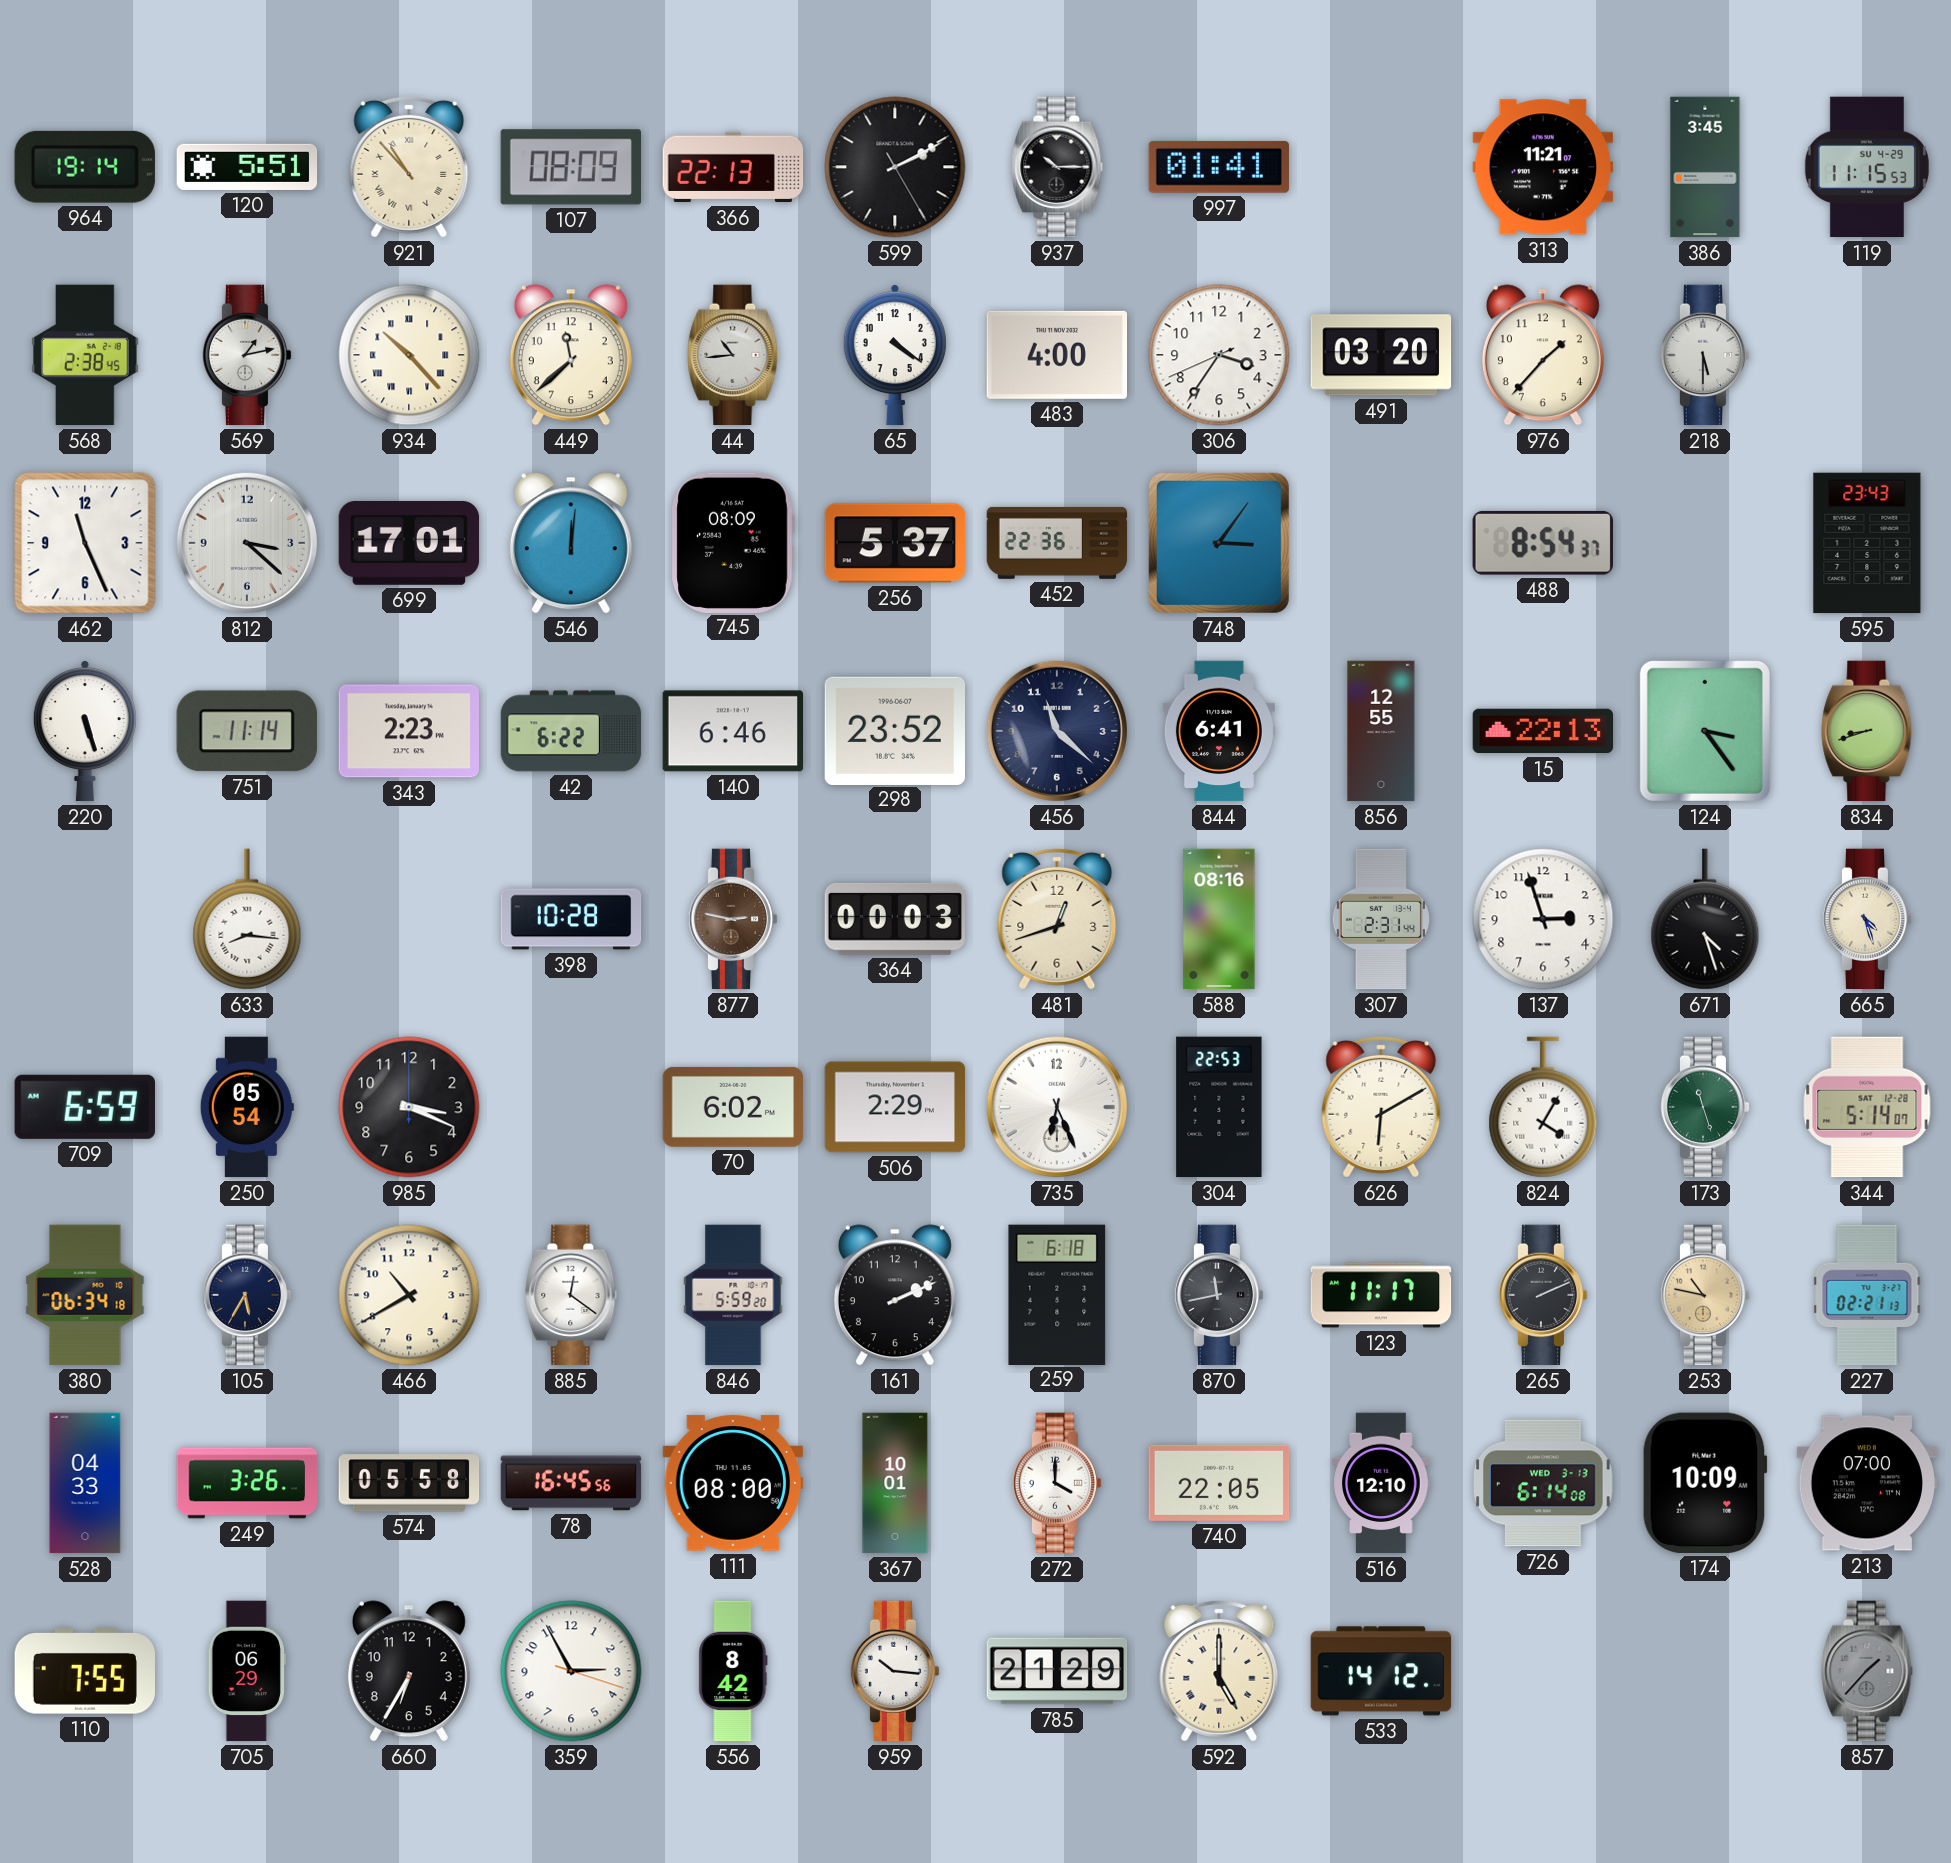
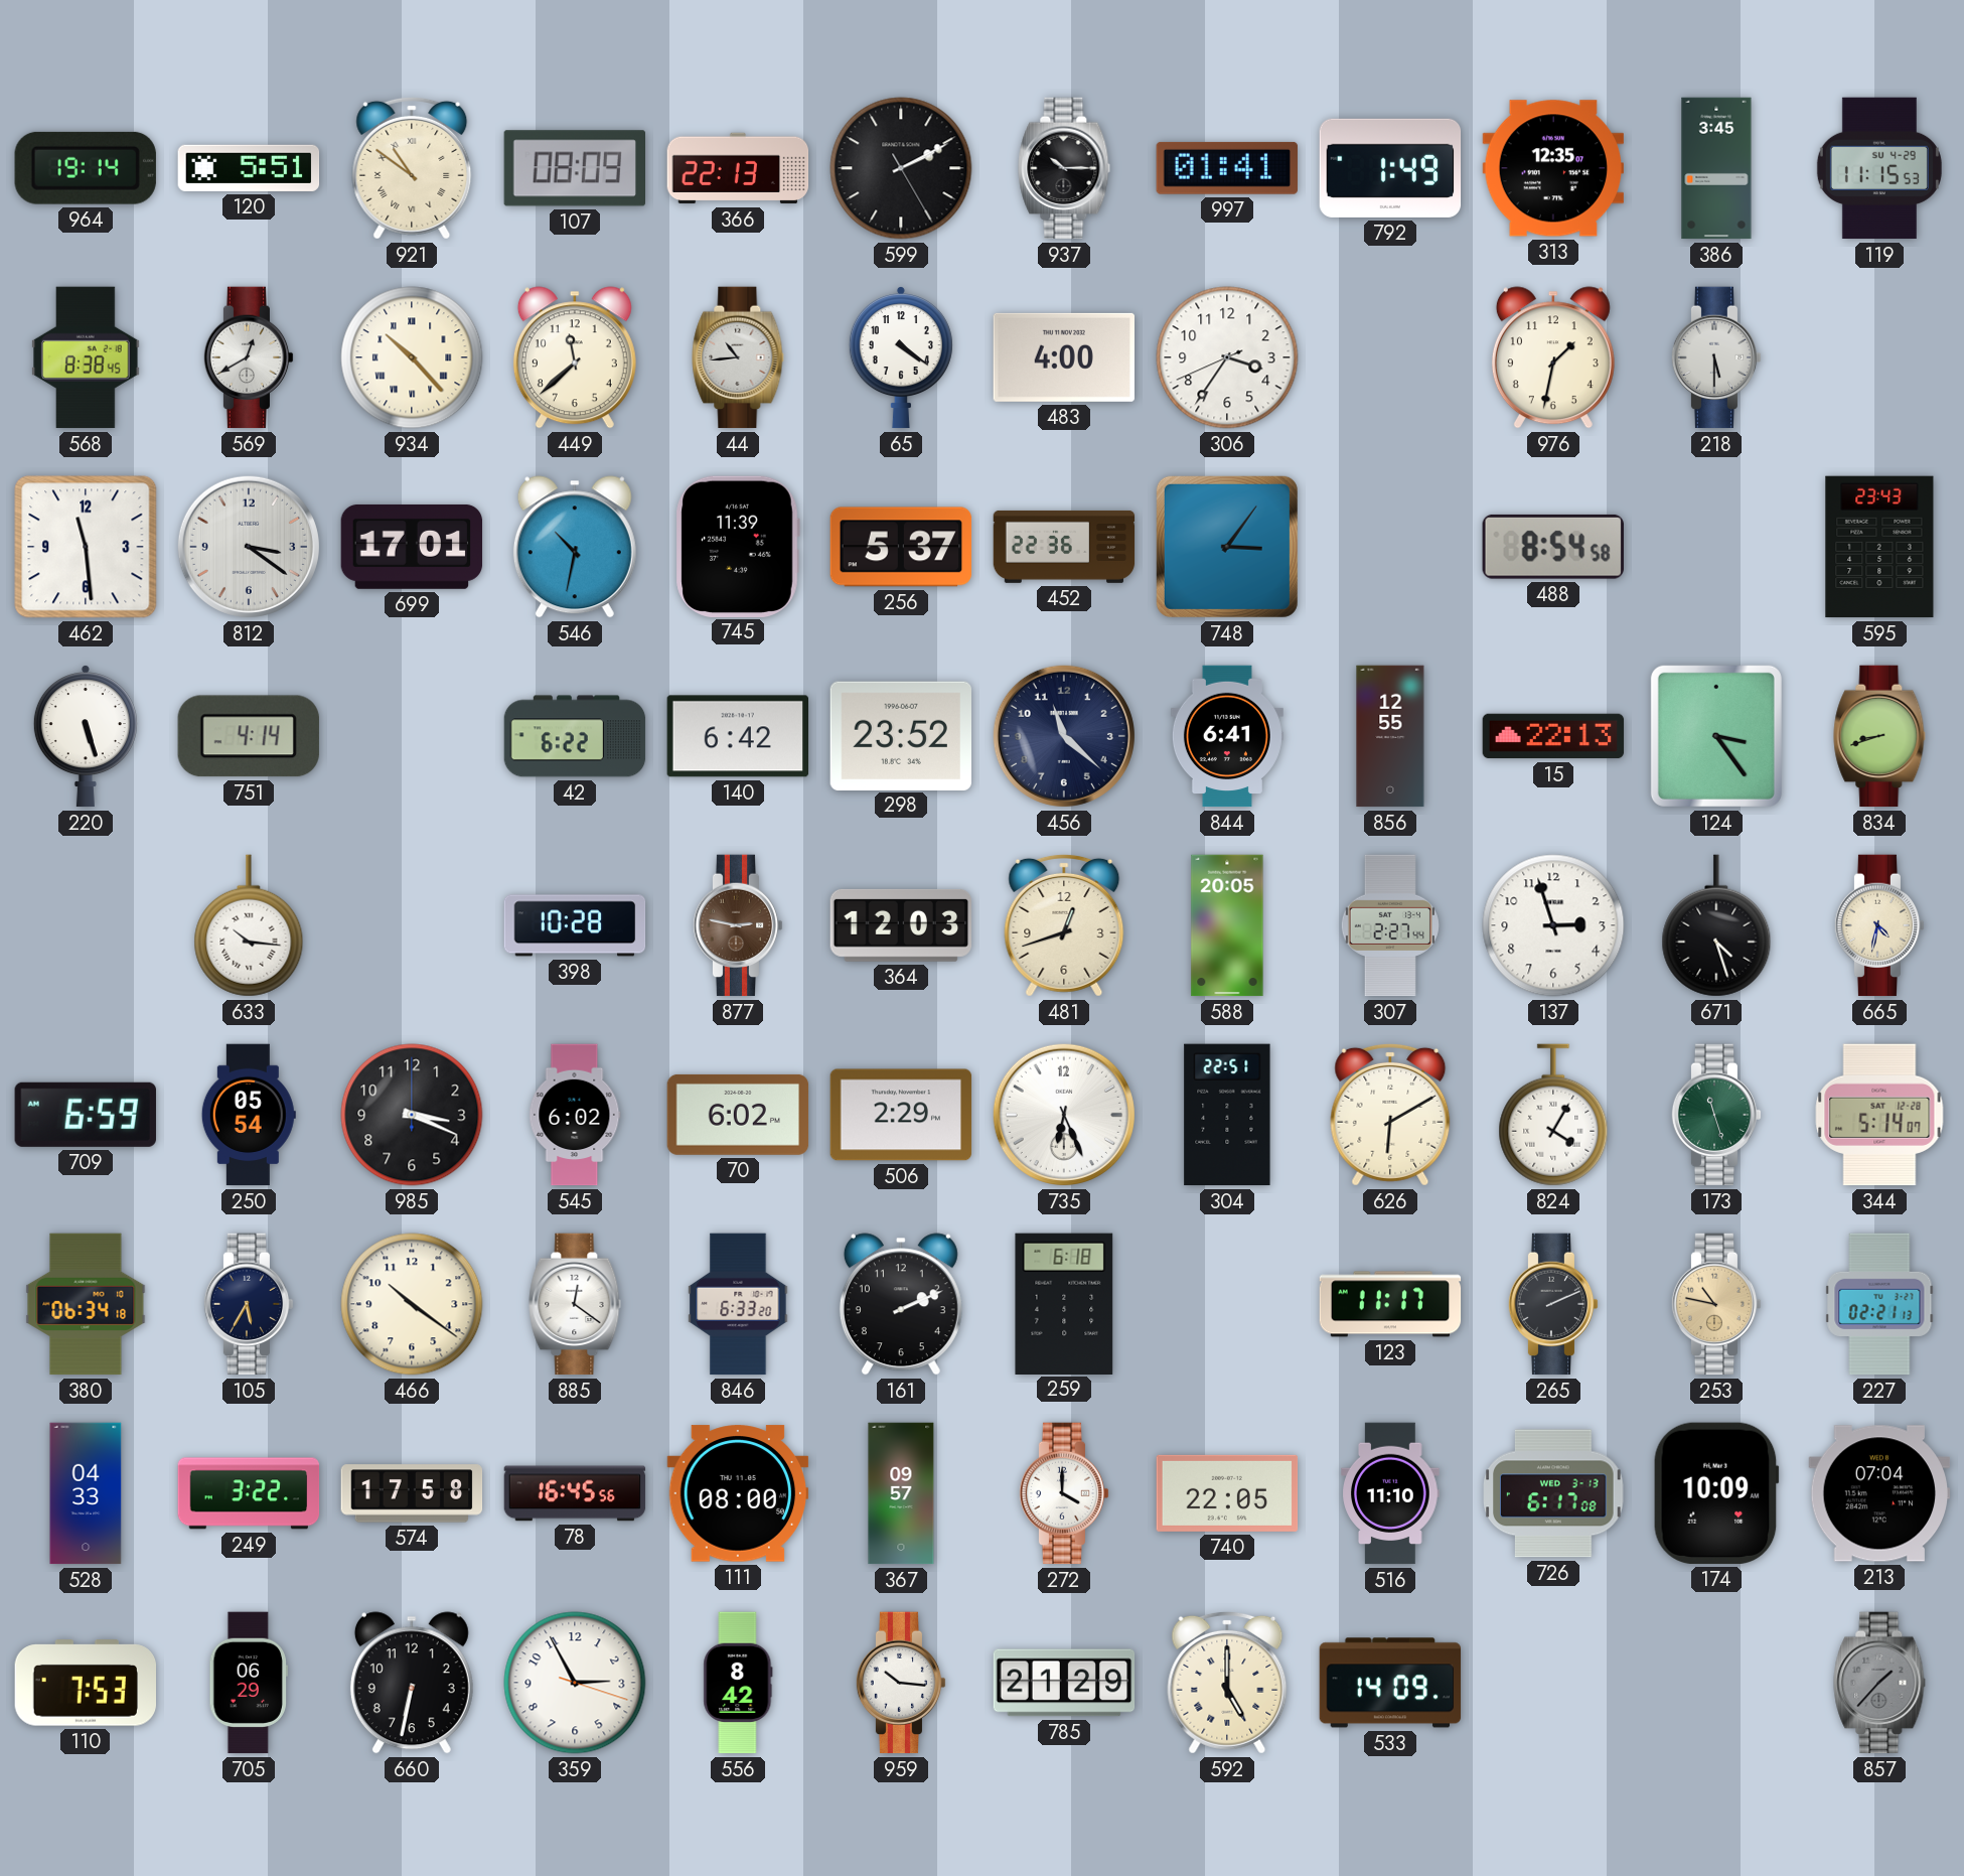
921: 10:53 -> 10:51
792: none -> 1:49
313: 11:21 -> 12:35
568: 2:38 -> 8:38
569: 1:13 -> 12:40
491: 03:20 -> none
976: 1:37 -> 1:32
462: 11:26 -> 11:29
812: 3:22 -> 3:21
546: 12:01 -> 10:32
745: 08:09 -> 11:39
488: 8:54:37 -> 8:54:58
751: 11:14 -> 4:14
343: 2:23 -> none
140: 6:46 -> 6:42
633: 8:16 -> 10:16
364: 00:03 -> 12:03
588: 08:16 -> 20:05
307: 2:31 -> 2:27
665: 4:27 -> 4:32
545: none -> 6:02
304: 22:53 -> 22:51
466: 10:40 -> 10:21
846: 5:59 -> 6:33
870: 11:43 -> none
249: 3:26 -> 3:22
574: 05:58 -> 17:58
367: 10:01 -> 09:57
516: 12:10 -> 11:10
726: 6:14 -> 6:17
213: 07:00 -> 07:04
110: 7:55 -> 7:53
660: 6:35 -> 6:32
533: 14:12 -> 14:09
